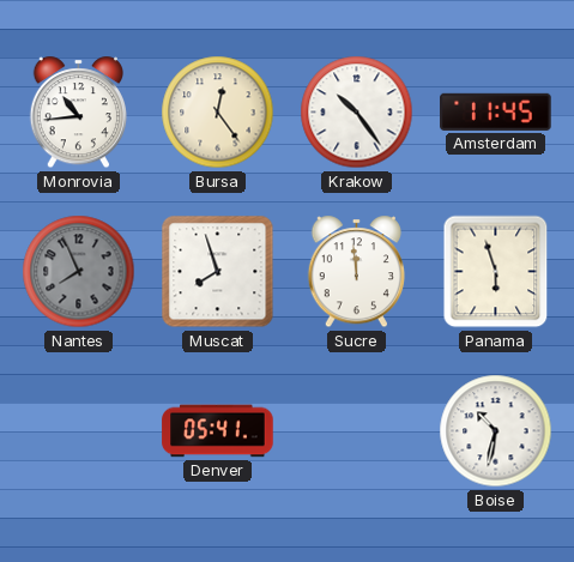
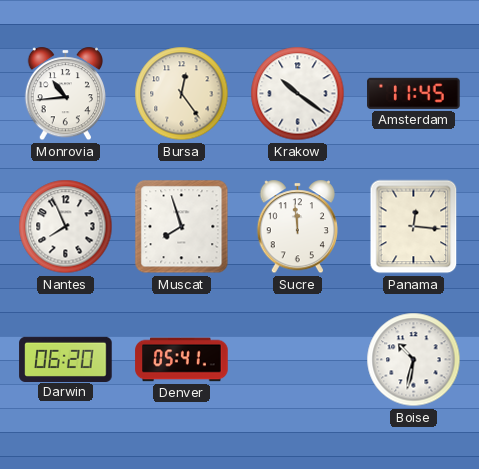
Krakow: 10:24 -> 10:21
Nantes dial: grey -> white
Panama: 5:57 -> 12:16
Darwin: none -> 06:20
